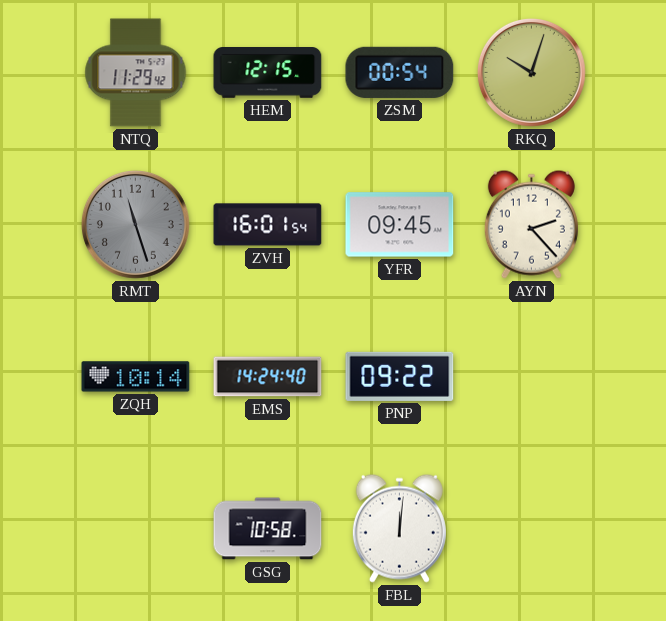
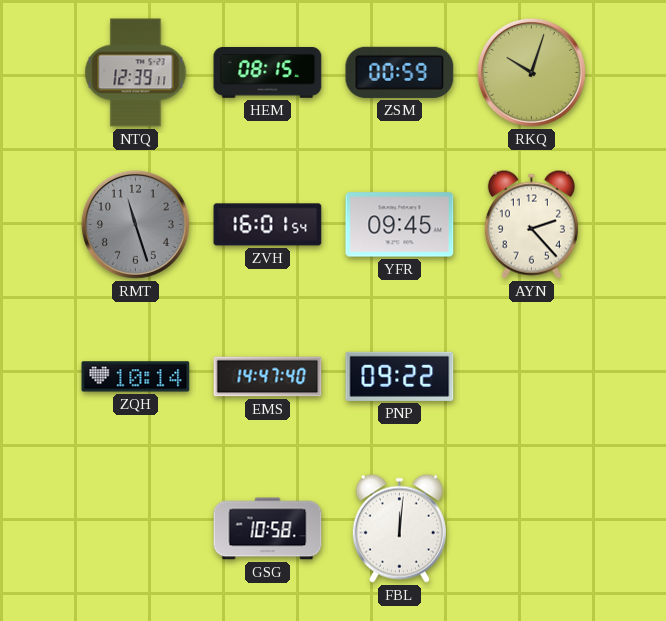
NTQ: 11:29 -> 12:39
HEM: 12:15 -> 08:15
ZSM: 00:54 -> 00:59
EMS: 14:24 -> 14:47
